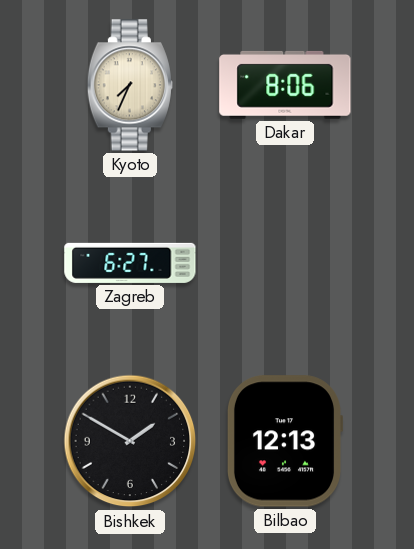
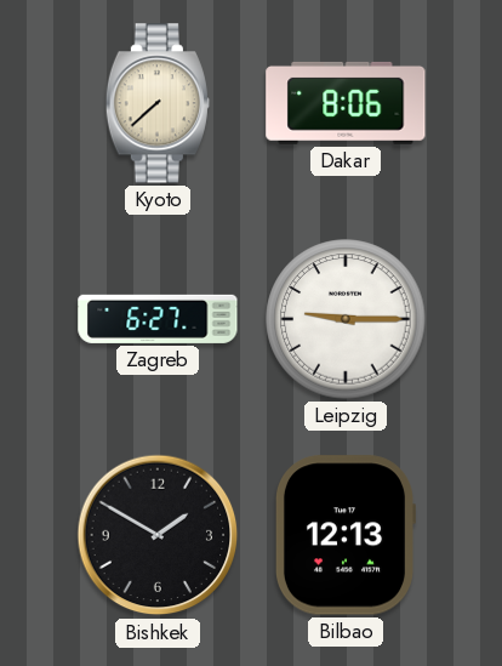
Kyoto: 7:34 -> 7:38
Leipzig: none -> 9:15
